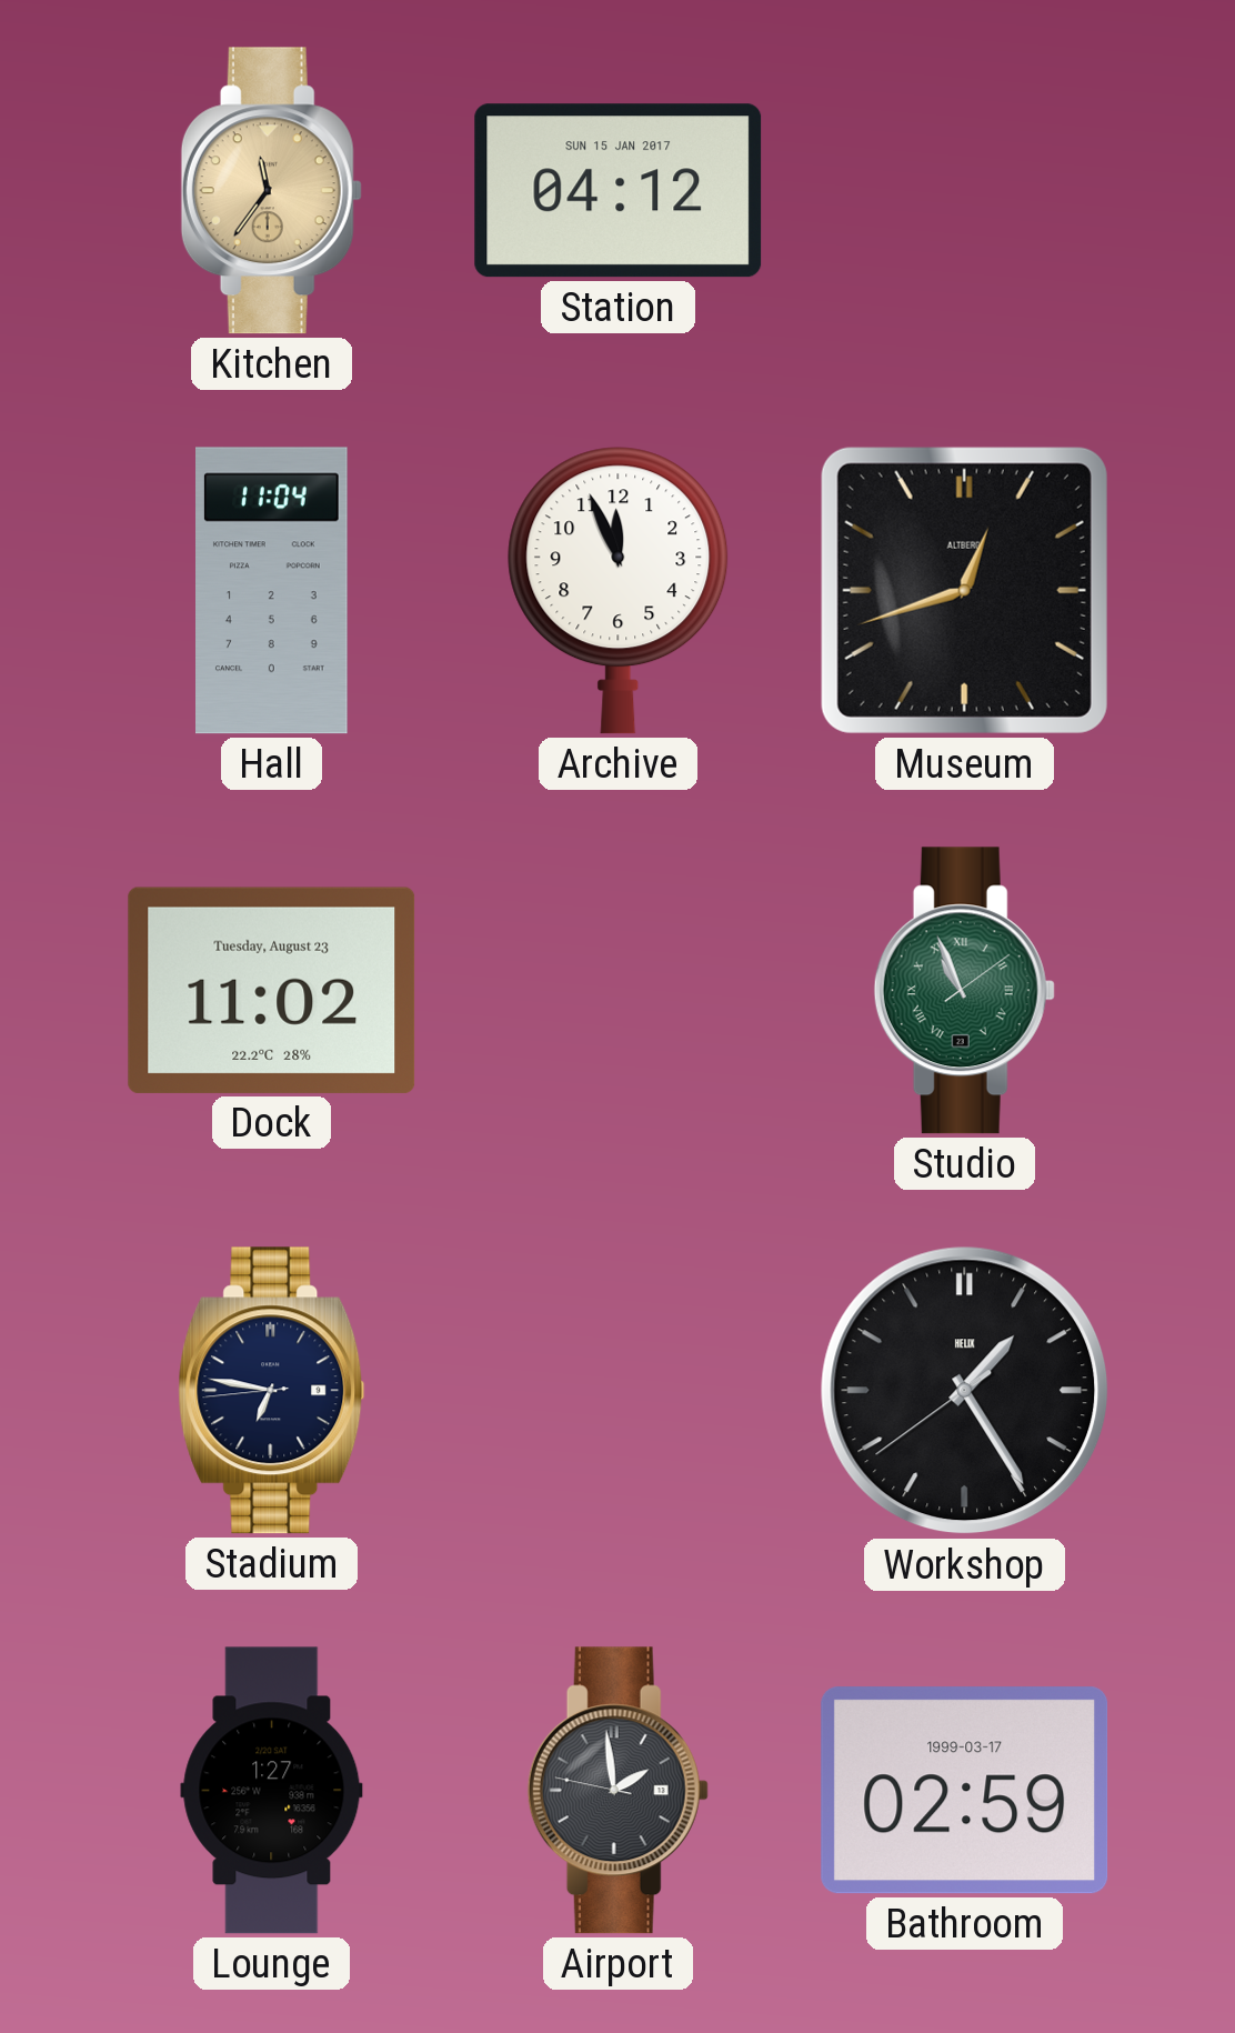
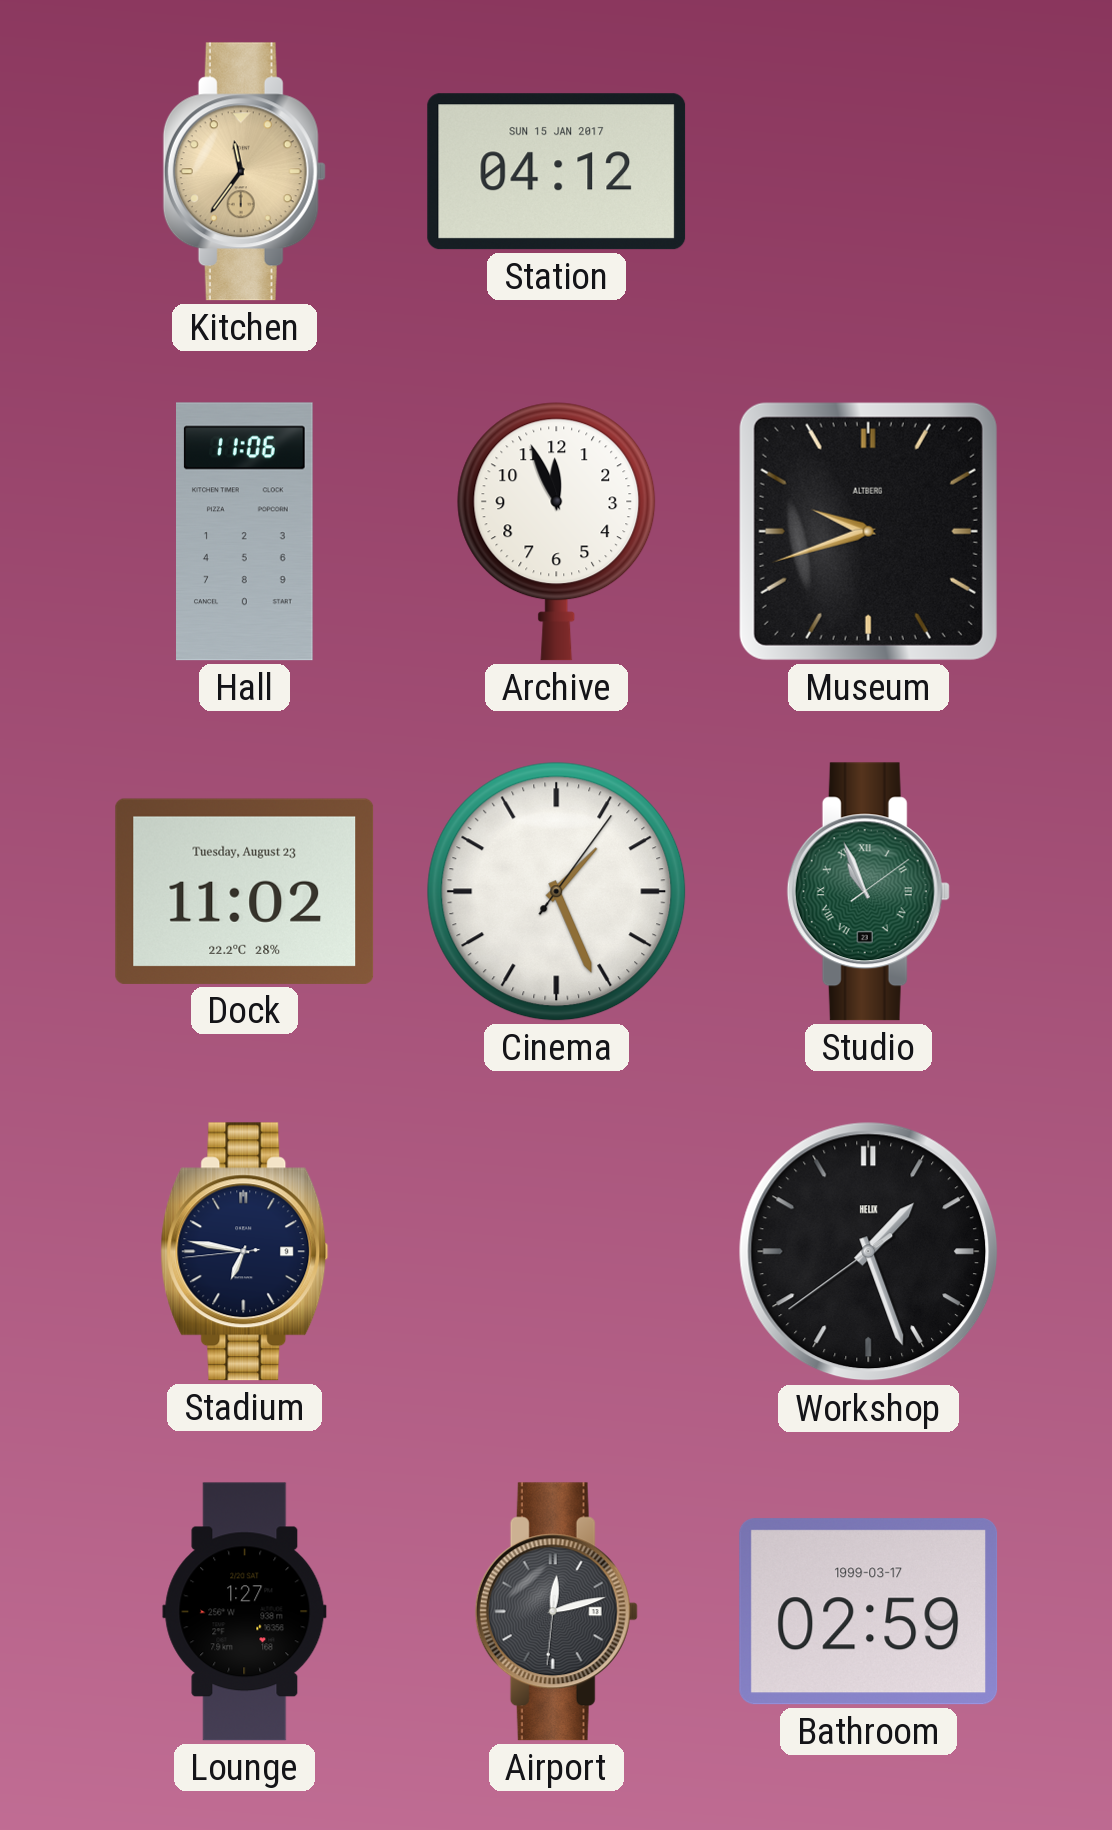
Hall: 11:04 -> 11:06
Museum: 12:42 -> 9:42
Cinema: none -> 1:26
Workshop: 1:24 -> 1:26
Airport: 1:58 -> 12:12
